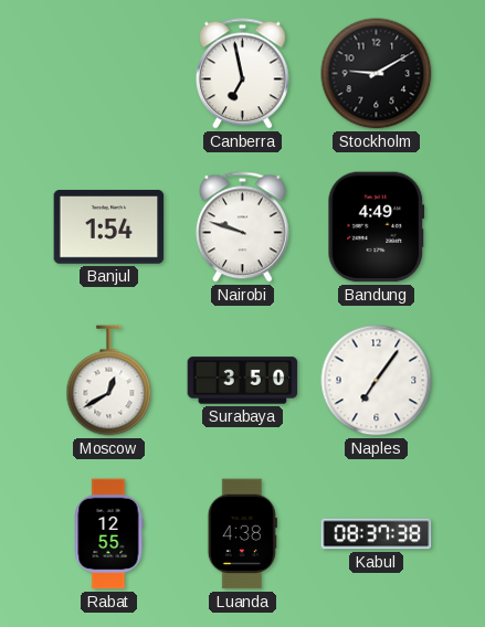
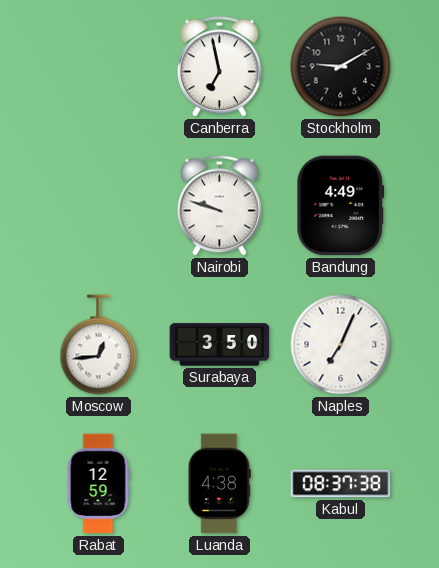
Banjul: 1:54 -> none
Moscow: 12:40 -> 12:44
Naples: 7:06 -> 7:04
Rabat: 12:55 -> 12:59
